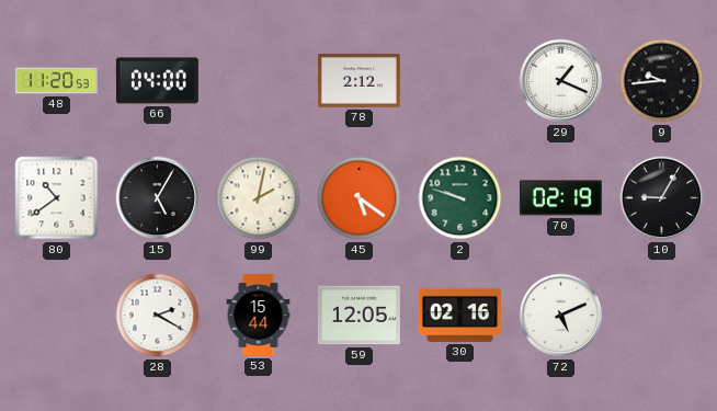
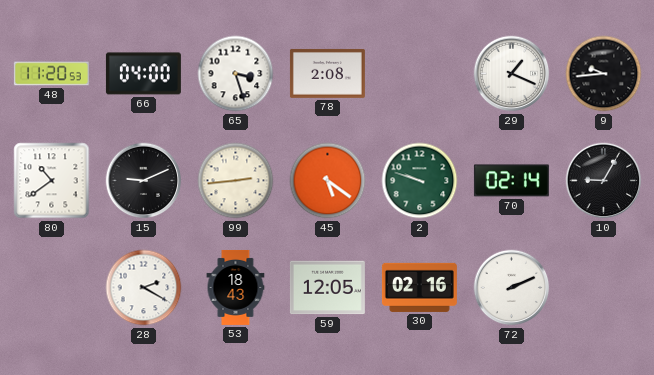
65: none -> 3:27
78: 2:12 -> 2:08
15: 5:05 -> 9:11
99: 2:02 -> 2:44
70: 02:19 -> 02:14
53: 15:44 -> 18:43
72: 5:11 -> 2:11
